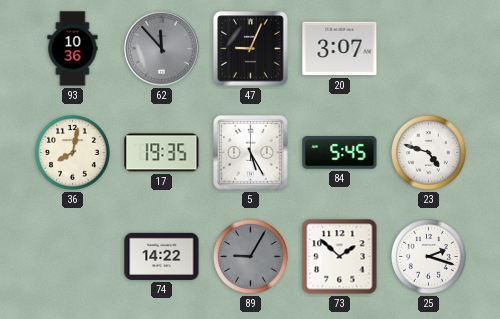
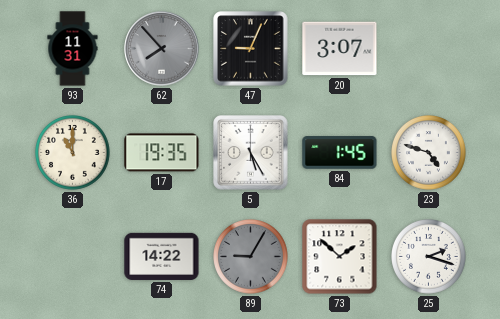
93: 10:36 -> 11:31
62: 11:53 -> 7:53
36: 8:02 -> 11:00
84: 5:45 -> 1:45
